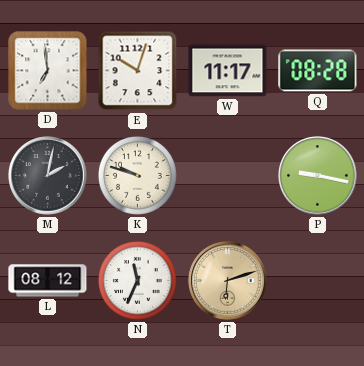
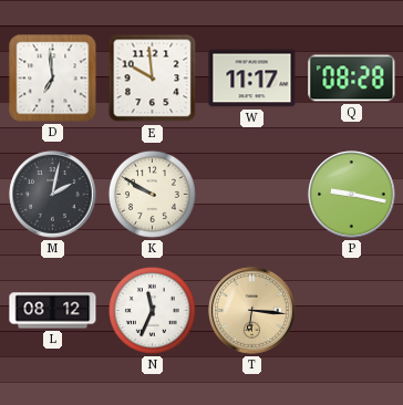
E: 10:03 -> 9:59
K: 9:48 -> 9:50
T: 6:12 -> 6:16
